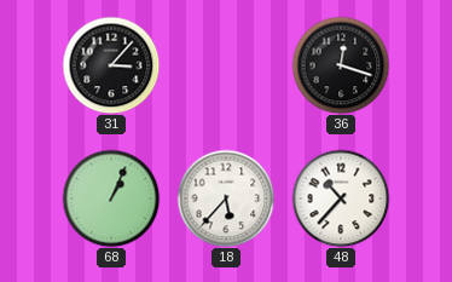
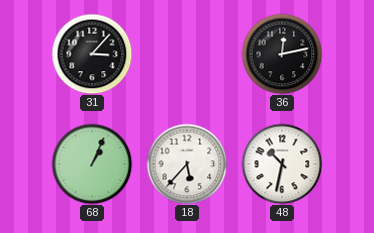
36: 12:18 -> 12:13
48: 10:37 -> 10:32
